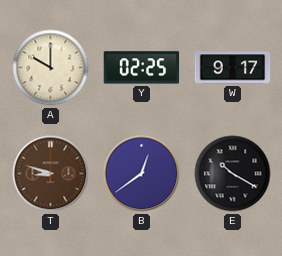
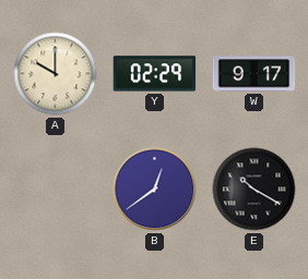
Y: 02:25 -> 02:29
T: 8:48 -> none
